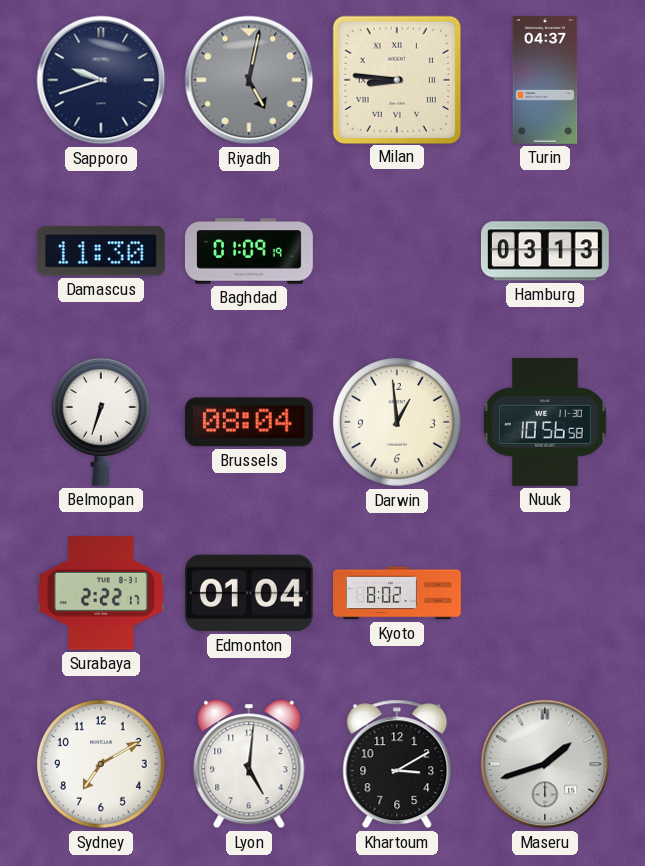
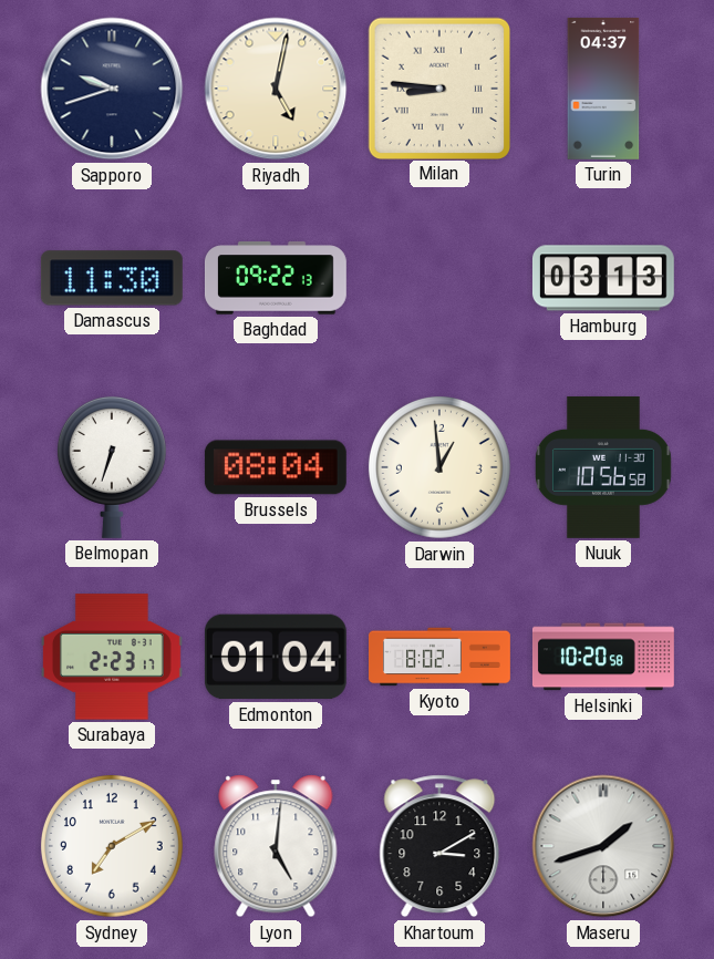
Riyadh dial: grey -> cream
Baghdad: 01:09 -> 09:22
Surabaya: 2:22 -> 2:23
Helsinki: none -> 10:20
